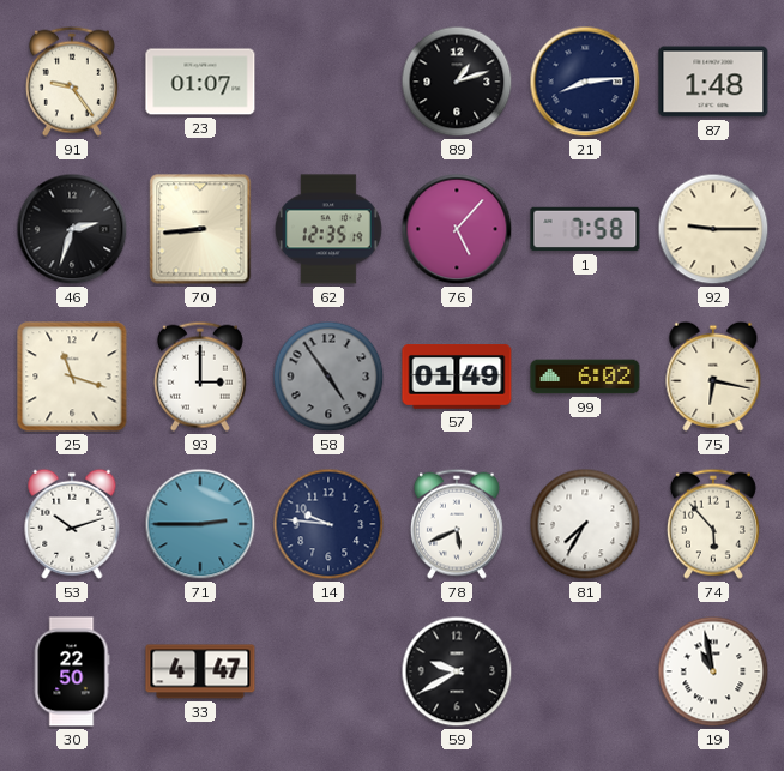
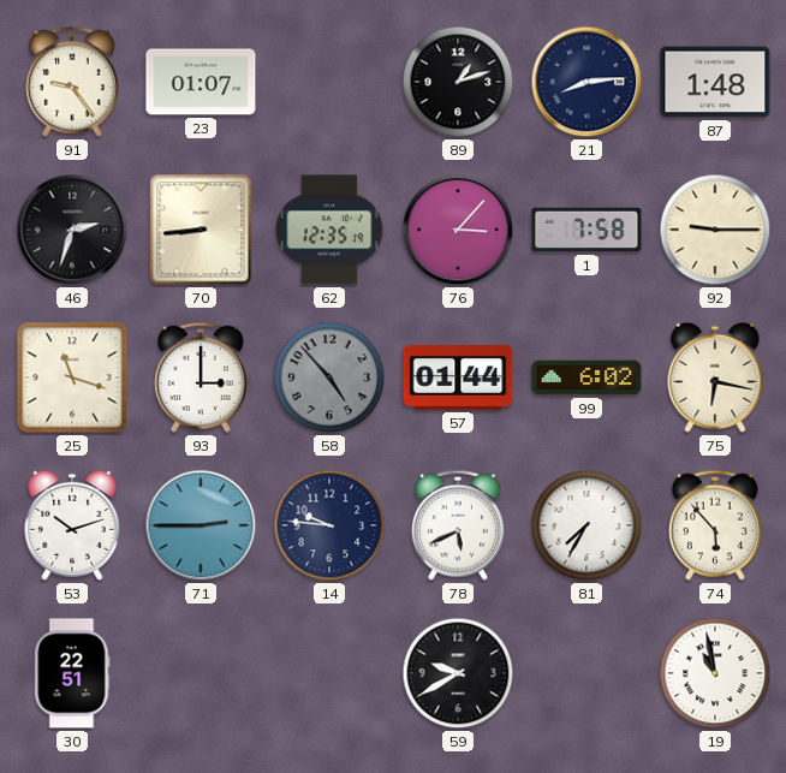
76: 5:07 -> 3:07
58: 4:54 -> 4:53
57: 01:49 -> 01:44
30: 22:50 -> 22:51
33: 4:47 -> none
